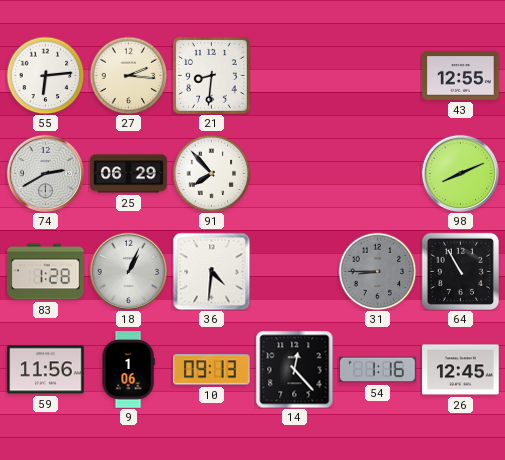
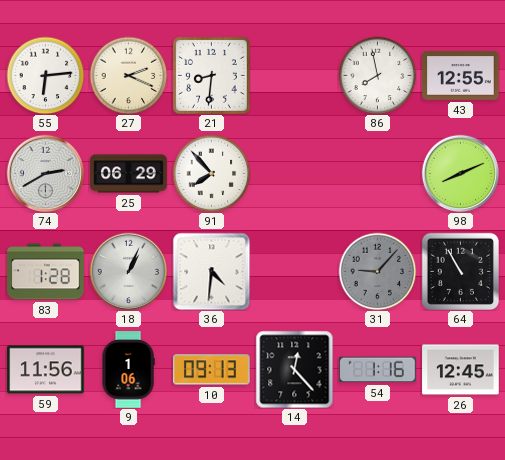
27: 2:16 -> 2:19
86: none -> 7:58
31: 8:45 -> 9:07
